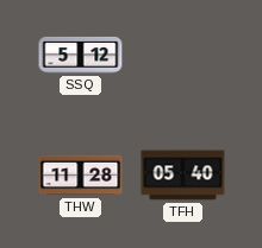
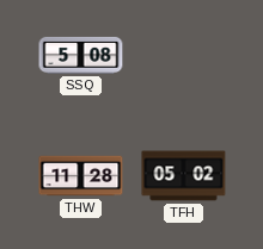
SSQ: 5:12 -> 5:08
TFH: 05:40 -> 05:02
